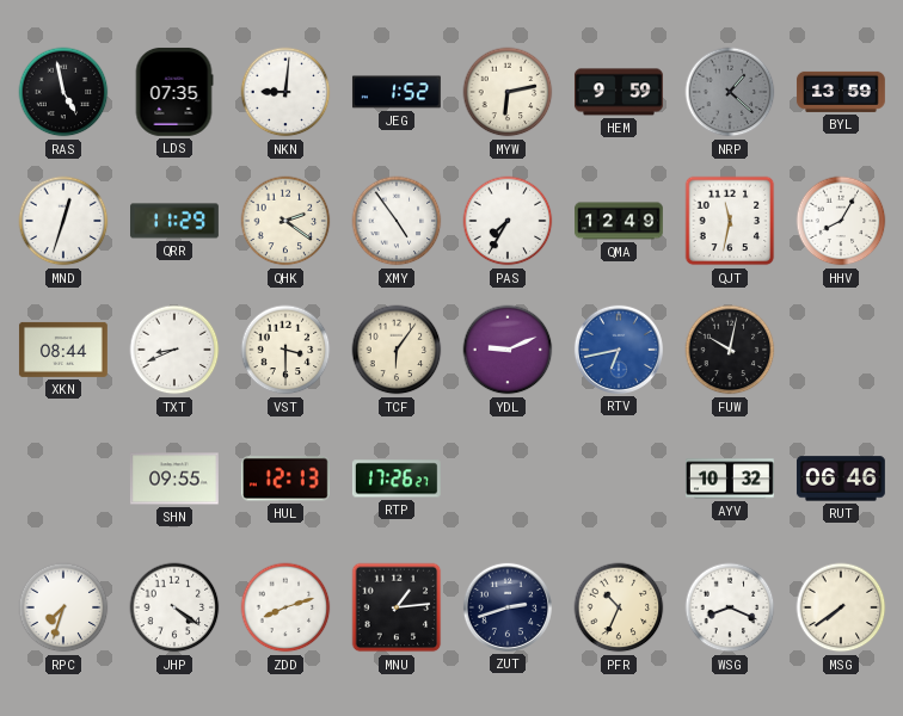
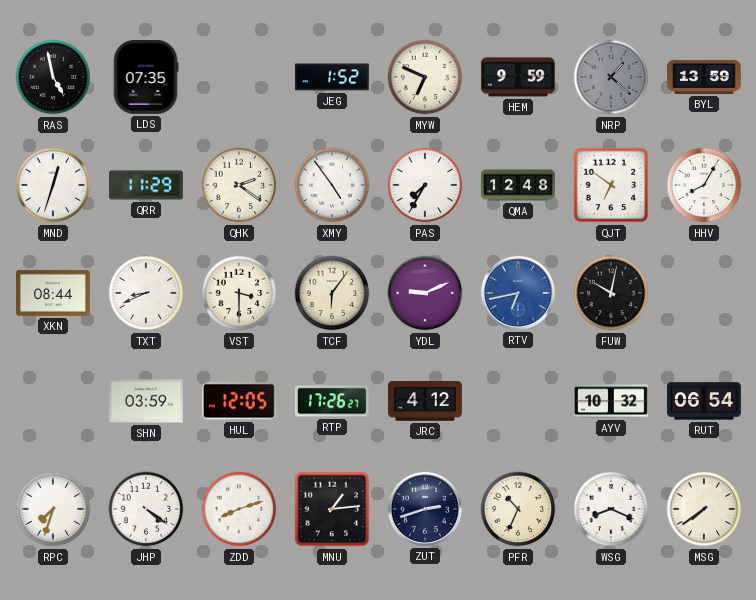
NKN: 9:01 -> none
MYW: 6:13 -> 6:49
QMA: 12:49 -> 12:48
QJT: 11:32 -> 6:51
SHN: 09:55 -> 03:59
HUL: 12:13 -> 12:05
JRC: none -> 4:12
RUT: 06:46 -> 06:54
